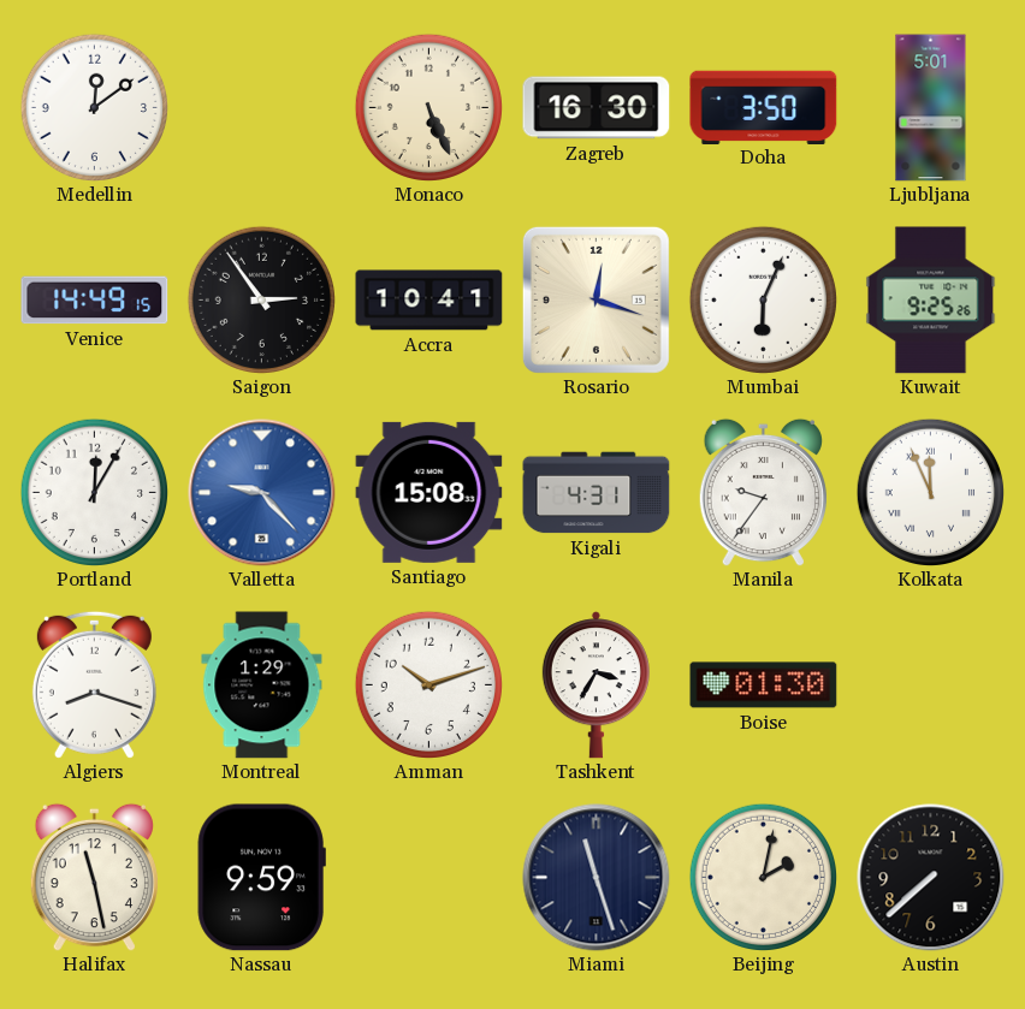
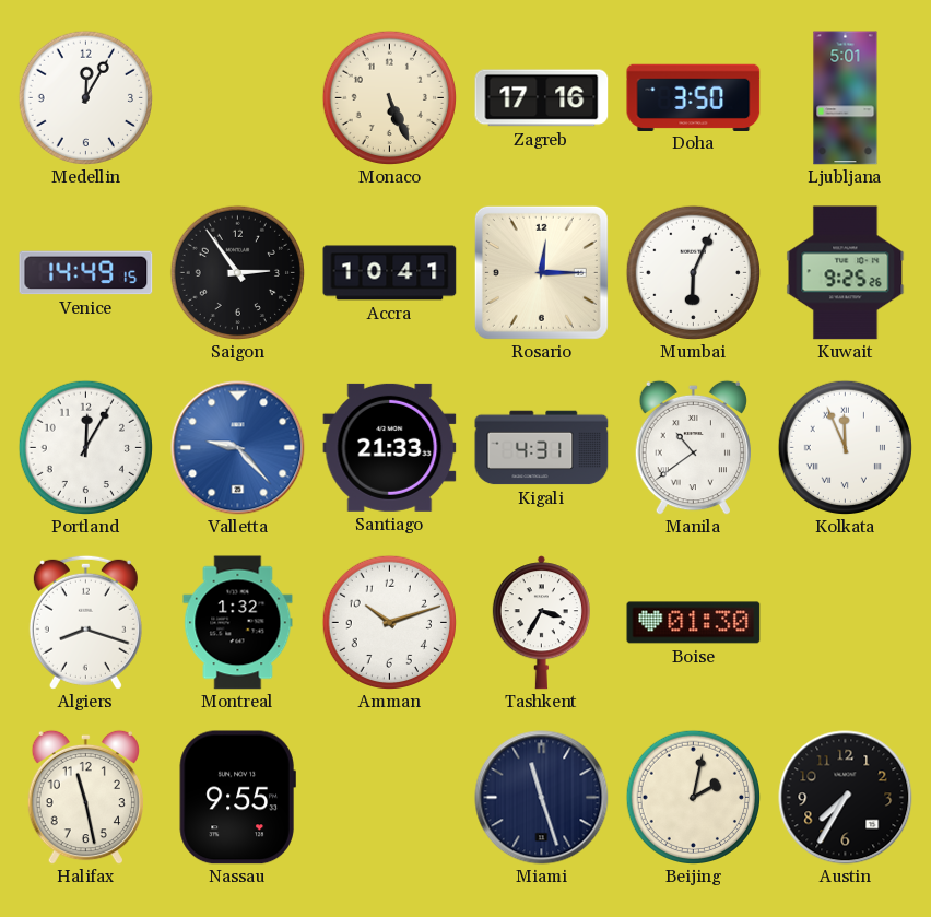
Medellin: 12:09 -> 12:05
Zagreb: 16:30 -> 17:16
Rosario: 12:18 -> 12:15
Santiago: 15:08 -> 21:33
Manila: 9:36 -> 10:39
Montreal: 1:29 -> 1:32
Nassau: 9:59 -> 9:55
Austin: 7:38 -> 7:35
